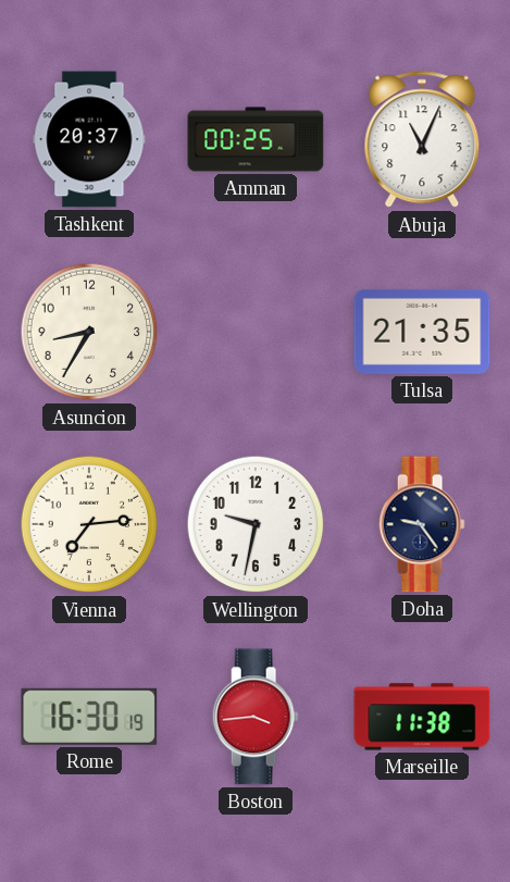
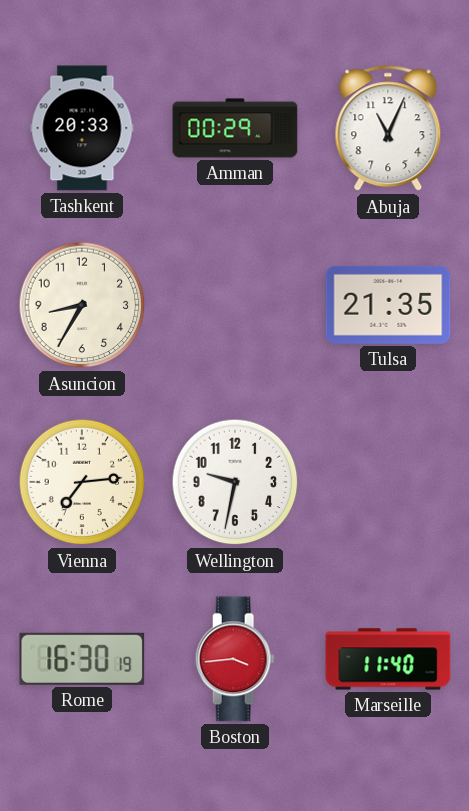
Tashkent: 20:37 -> 20:33
Amman: 00:25 -> 00:29
Doha: 9:24 -> none
Marseille: 11:38 -> 11:40
